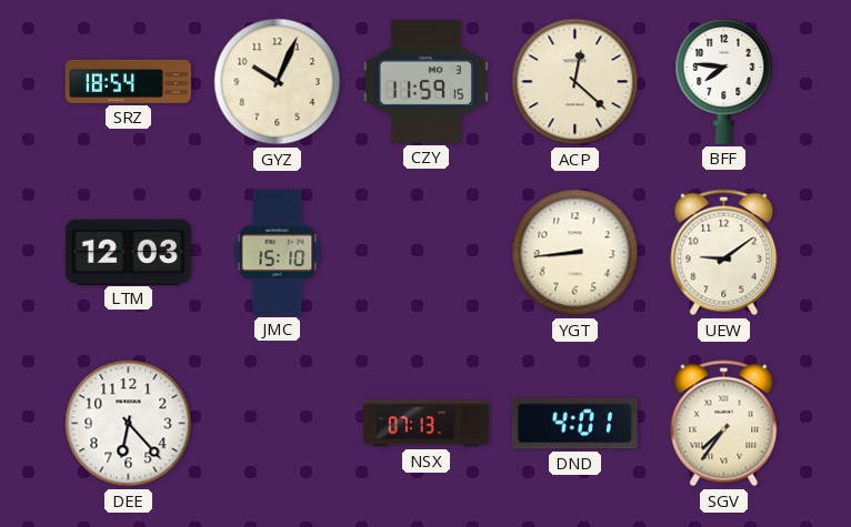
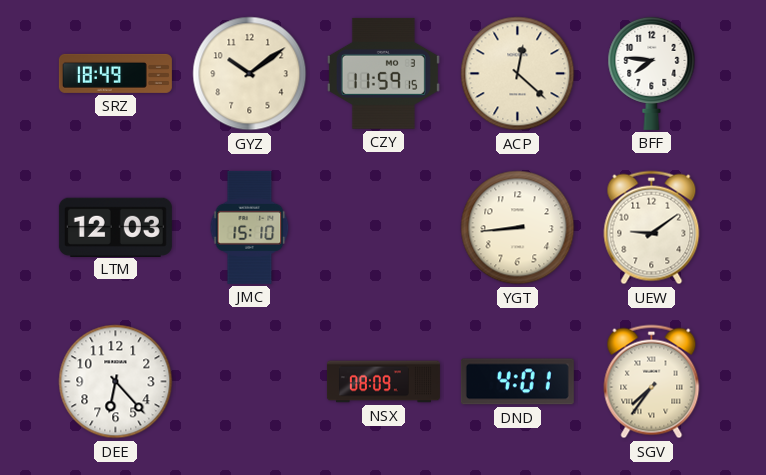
SRZ: 18:54 -> 18:49
GYZ: 10:04 -> 10:09
NSX: 07:13 -> 08:09
